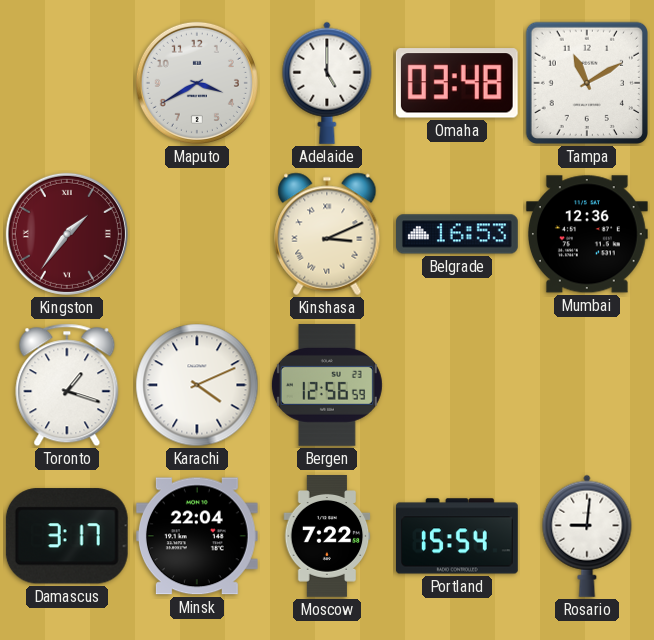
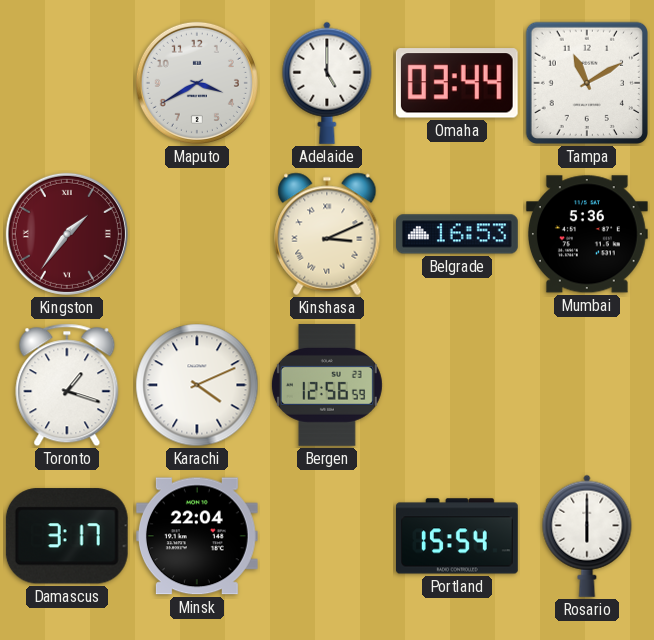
Omaha: 03:48 -> 03:44
Mumbai: 12:36 -> 5:36
Moscow: 7:22 -> none
Rosario: 9:01 -> 6:00
